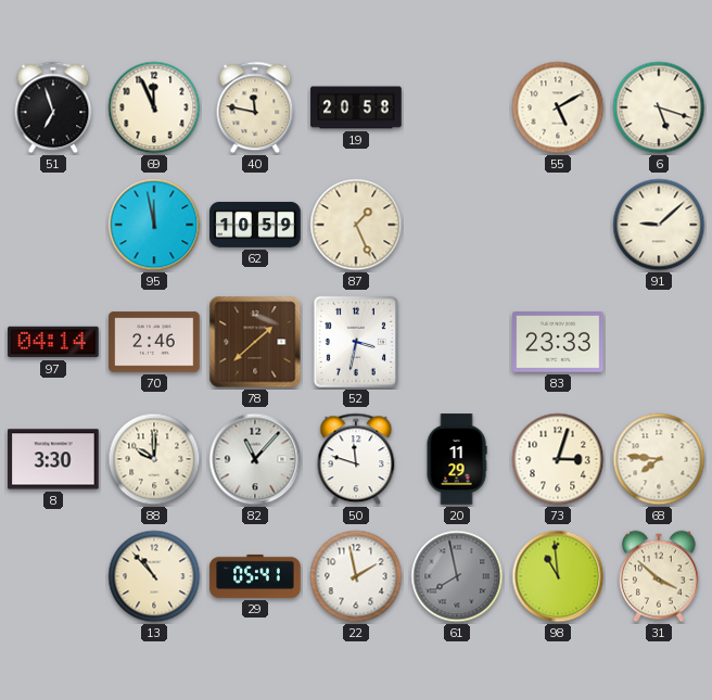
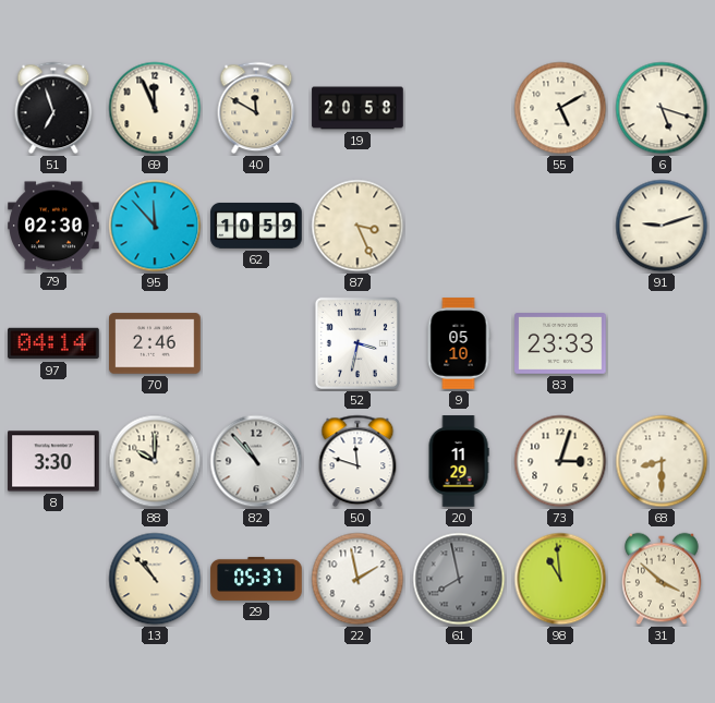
40: 11:47 -> 11:50
79: none -> 02:30
95: 11:58 -> 11:53
87: 1:26 -> 3:26
91: 9:08 -> 9:12
78: 1:38 -> none
9: none -> 05:10
82: 11:07 -> 10:53
68: 7:46 -> 8:30
29: 05:41 -> 05:37
